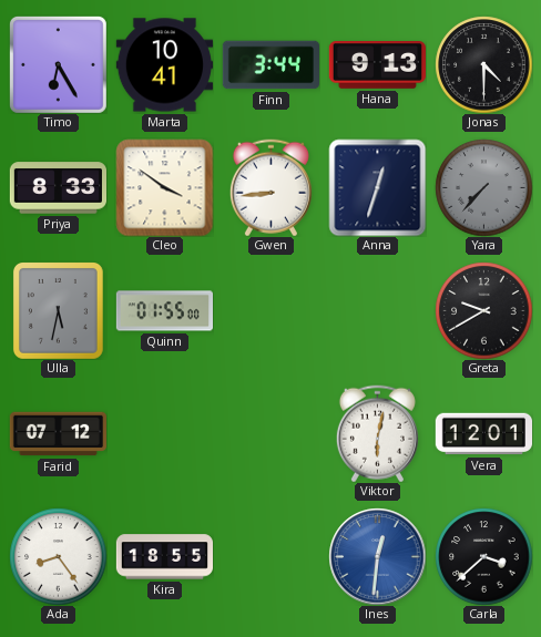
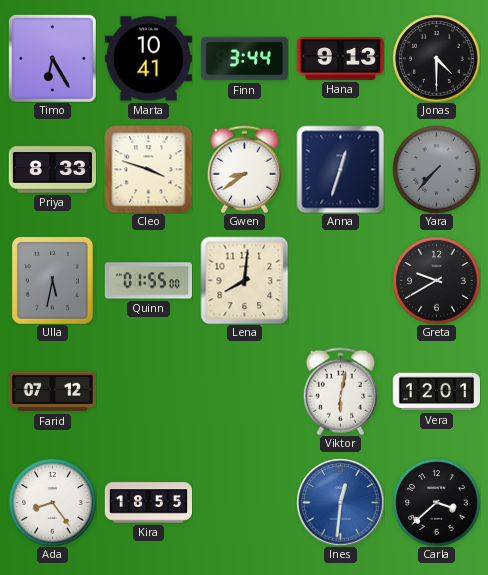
Cleo: 3:51 -> 3:48
Gwen: 8:44 -> 8:39
Lena: none -> 8:01
